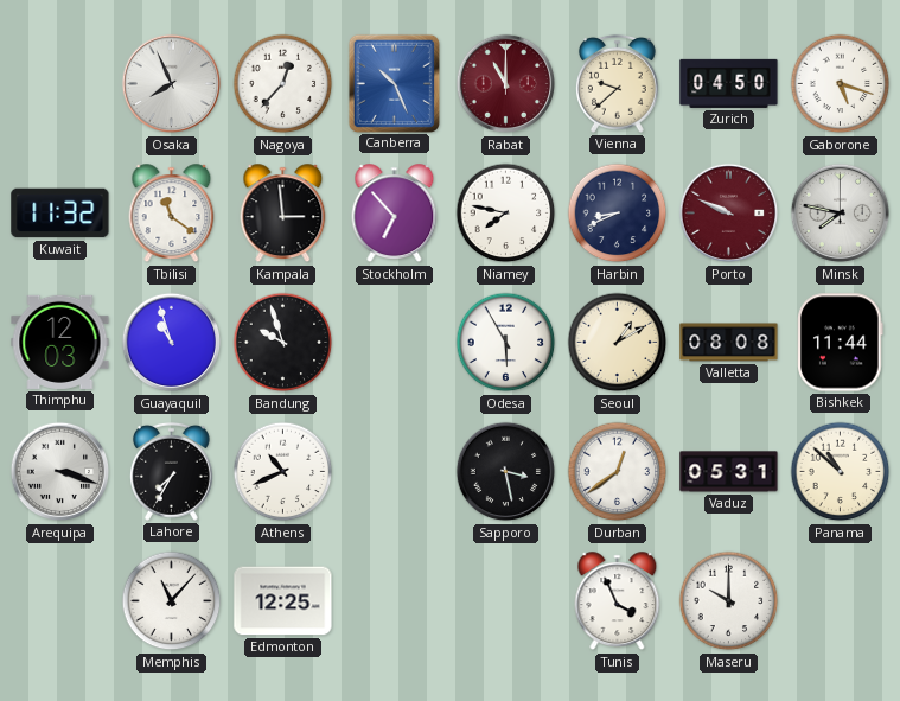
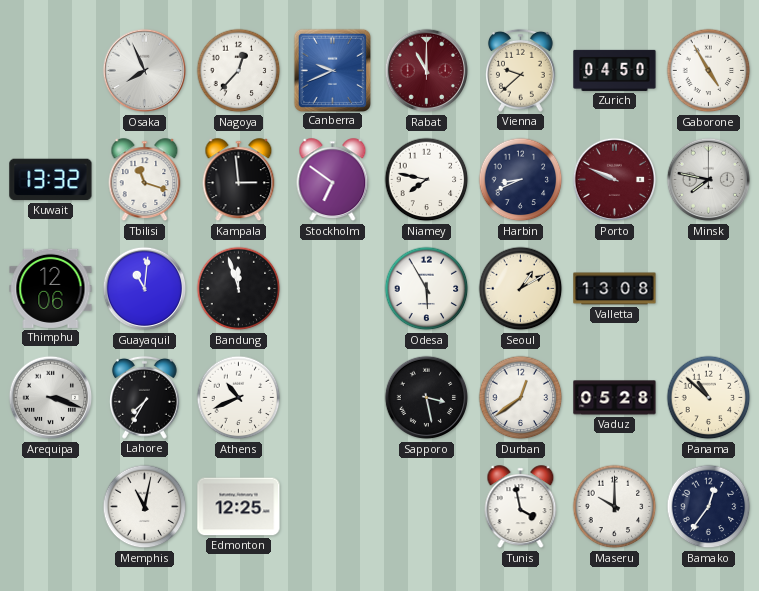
Canberra: 10:26 -> 9:41
Gaborone: 5:18 -> 4:55
Kuwait: 11:32 -> 13:32
Tbilisi: 11:21 -> 11:18
Stockholm: 6:53 -> 6:51
Thimphu: 12:03 -> 12:06
Guayaquil: 10:57 -> 11:01
Bandung: 9:57 -> 11:57
Valletta: 08:08 -> 13:08
Bishkek: 11:44 -> none
Vaduz: 05:31 -> 05:28
Memphis: 11:07 -> 11:02
Tunis: 3:56 -> 3:58
Bamako: none -> 12:36
